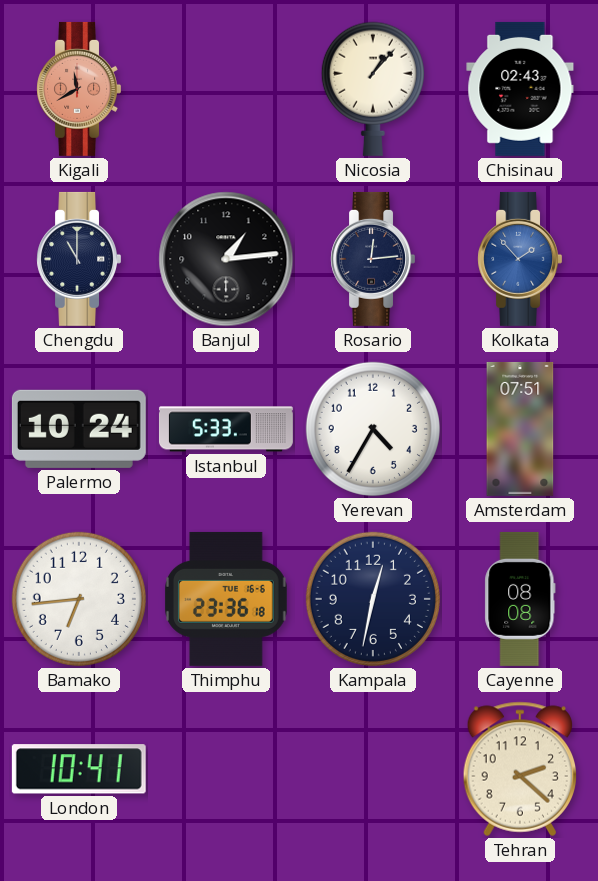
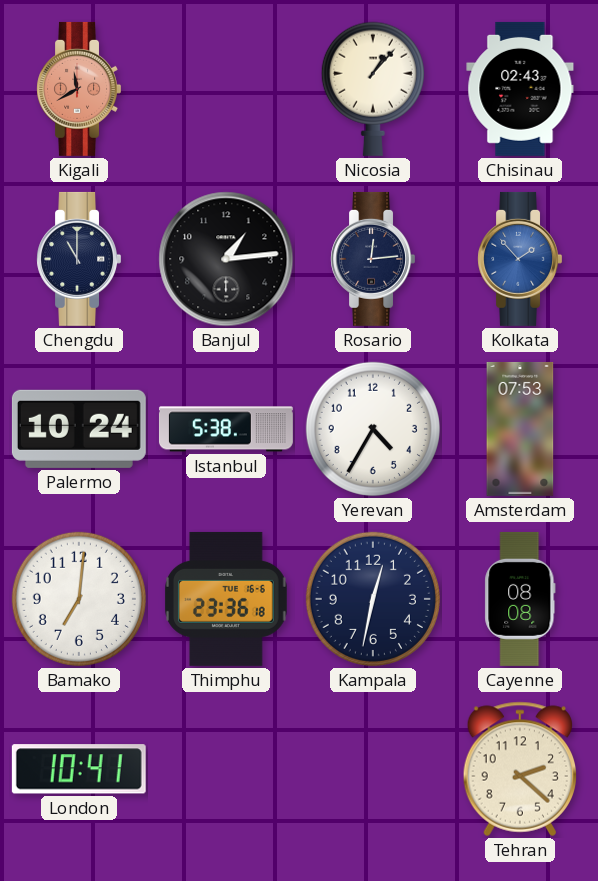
Istanbul: 5:33 -> 5:38
Amsterdam: 07:51 -> 07:53
Bamako: 6:44 -> 7:01
